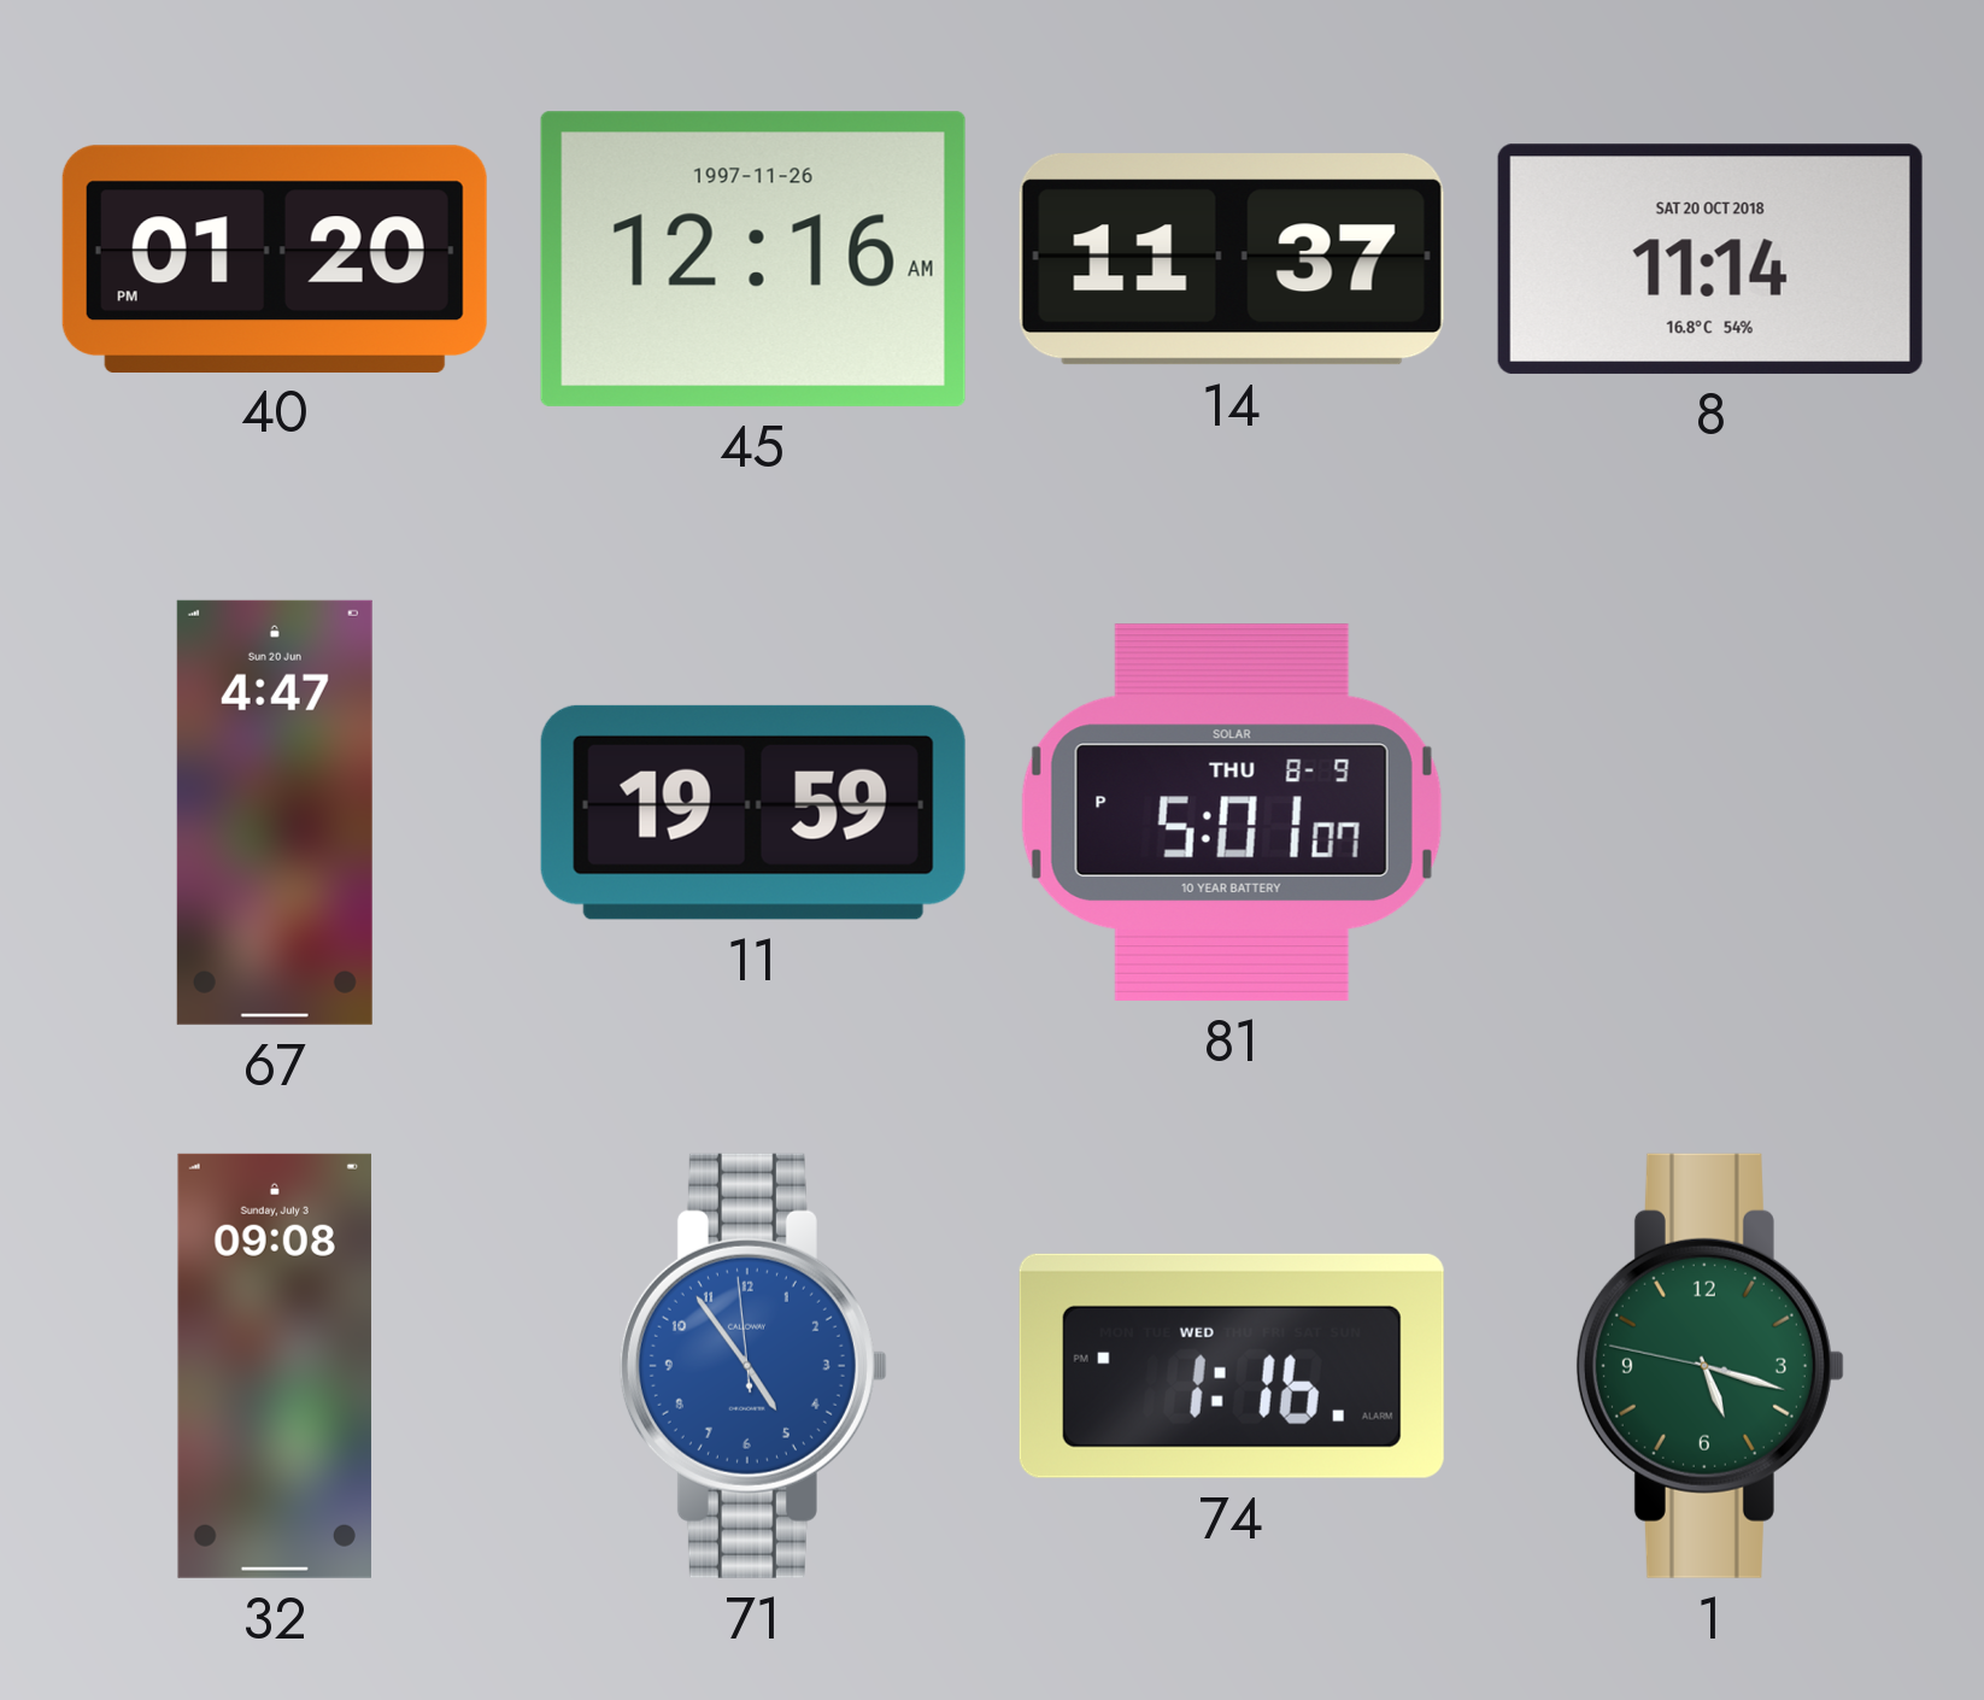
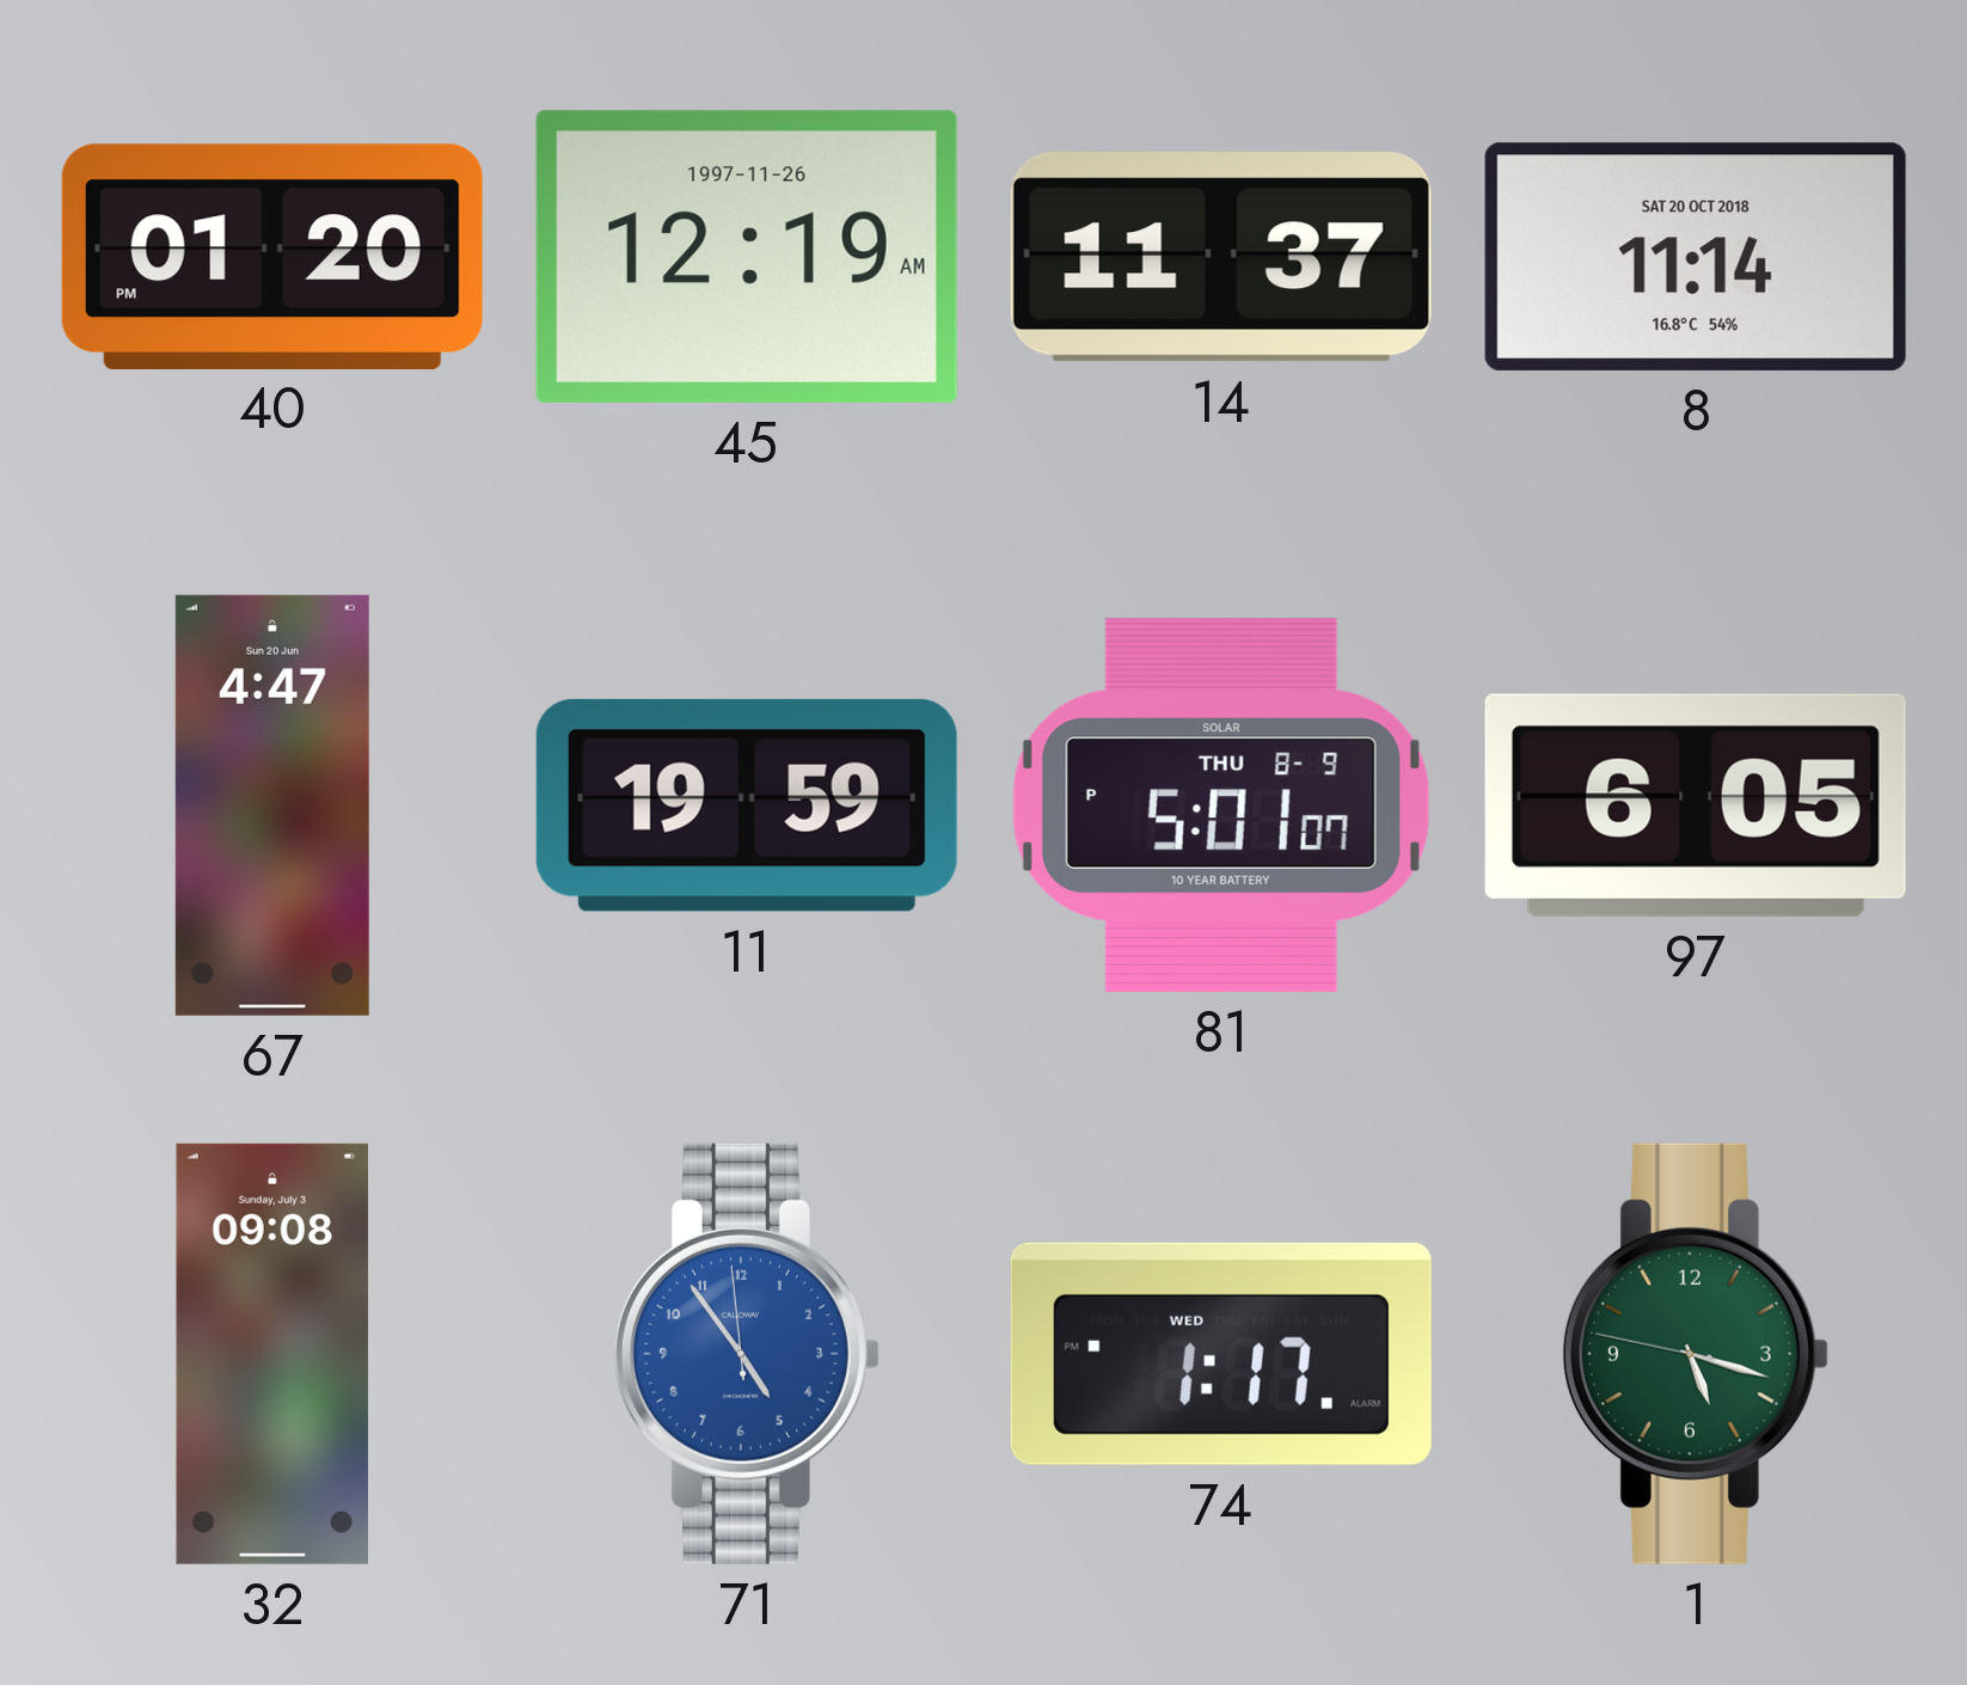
45: 12:16 -> 12:19
97: none -> 6:05
74: 1:16 -> 1:17
